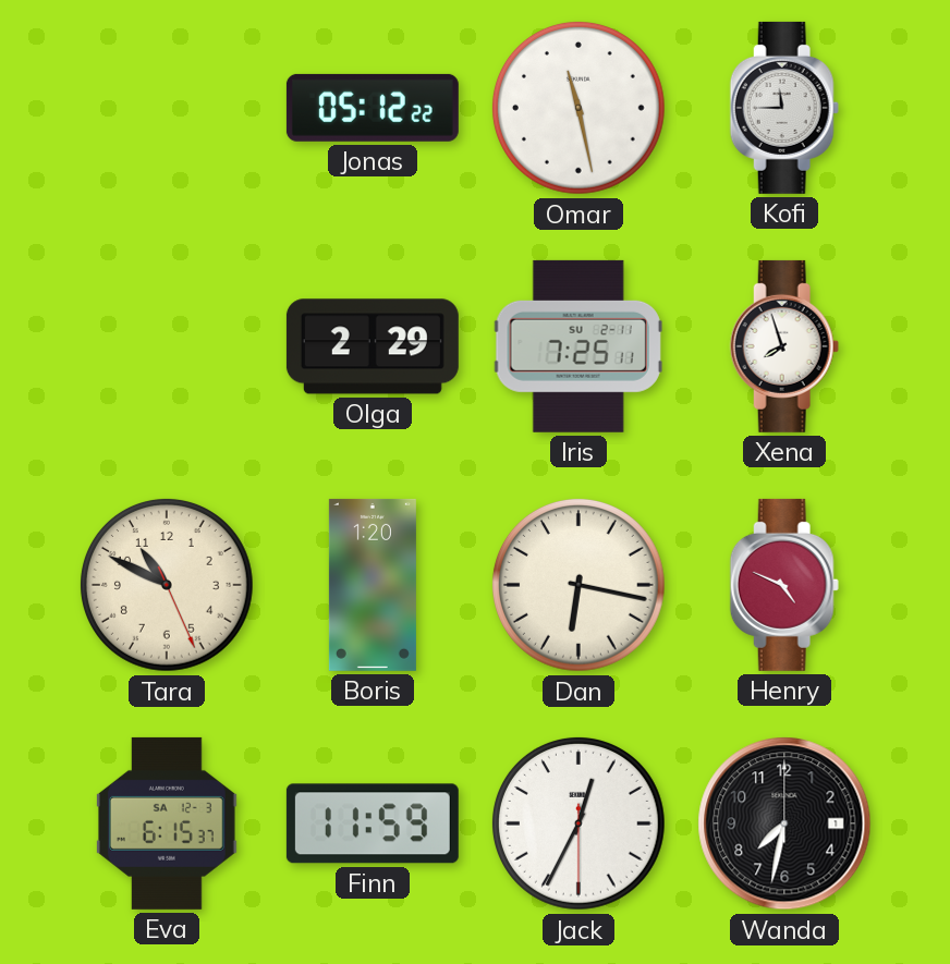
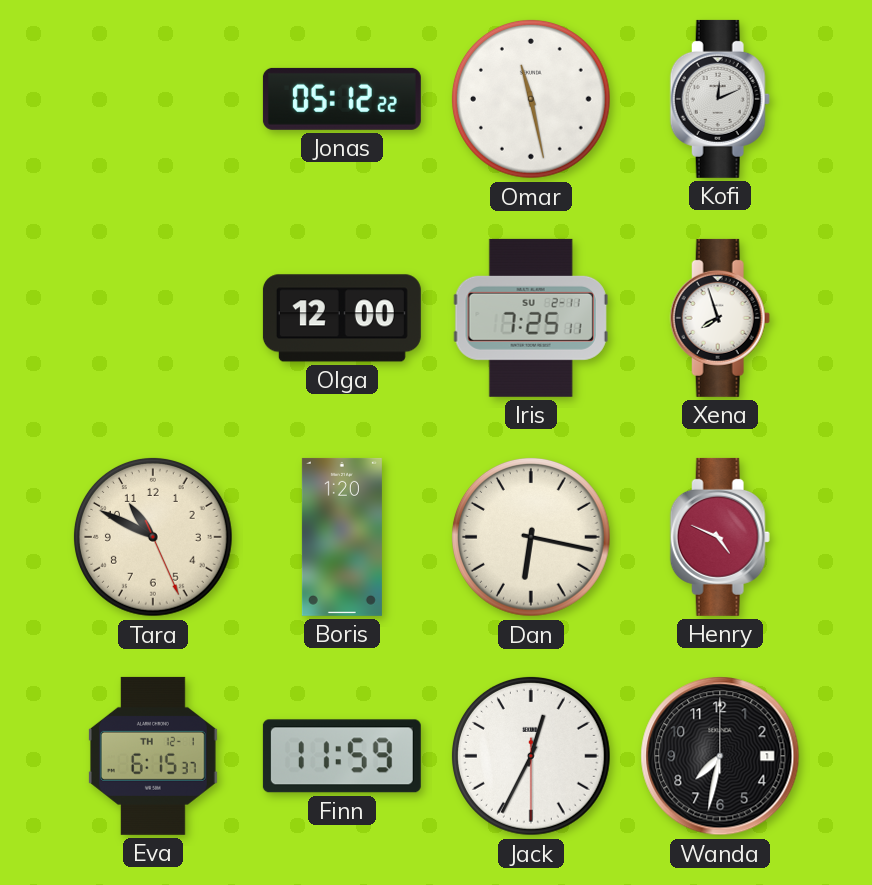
Kofi: 11:45 -> 12:11
Olga: 2:29 -> 12:00
Eva date: SA 12-3 -> TH 12-1
